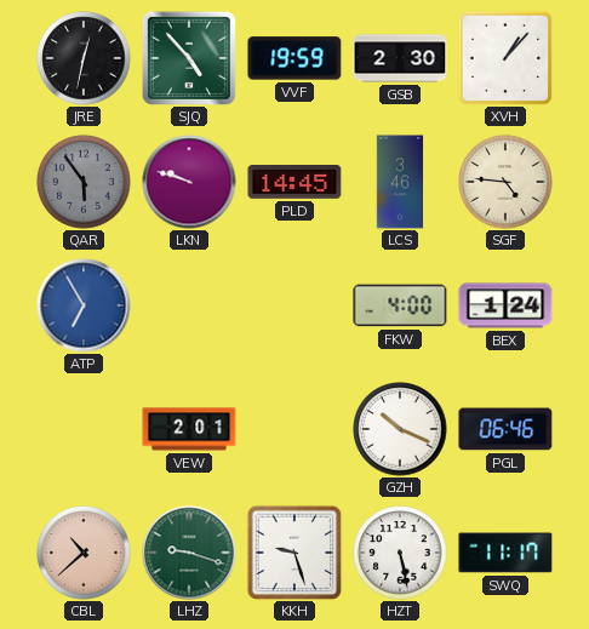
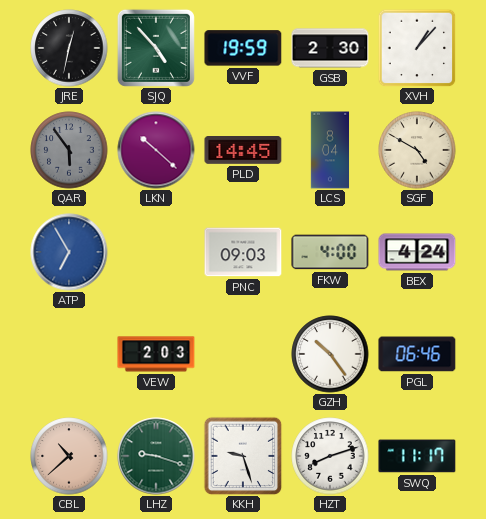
LKN: 9:48 -> 10:22
LCS: 3:46 -> 8:04
SGF: 4:46 -> 4:50
PNC: none -> 09:03
BEX: 1:24 -> 4:24
VEW: 2:01 -> 2:03
GZH: 10:19 -> 10:24
HZT: 5:28 -> 8:12
